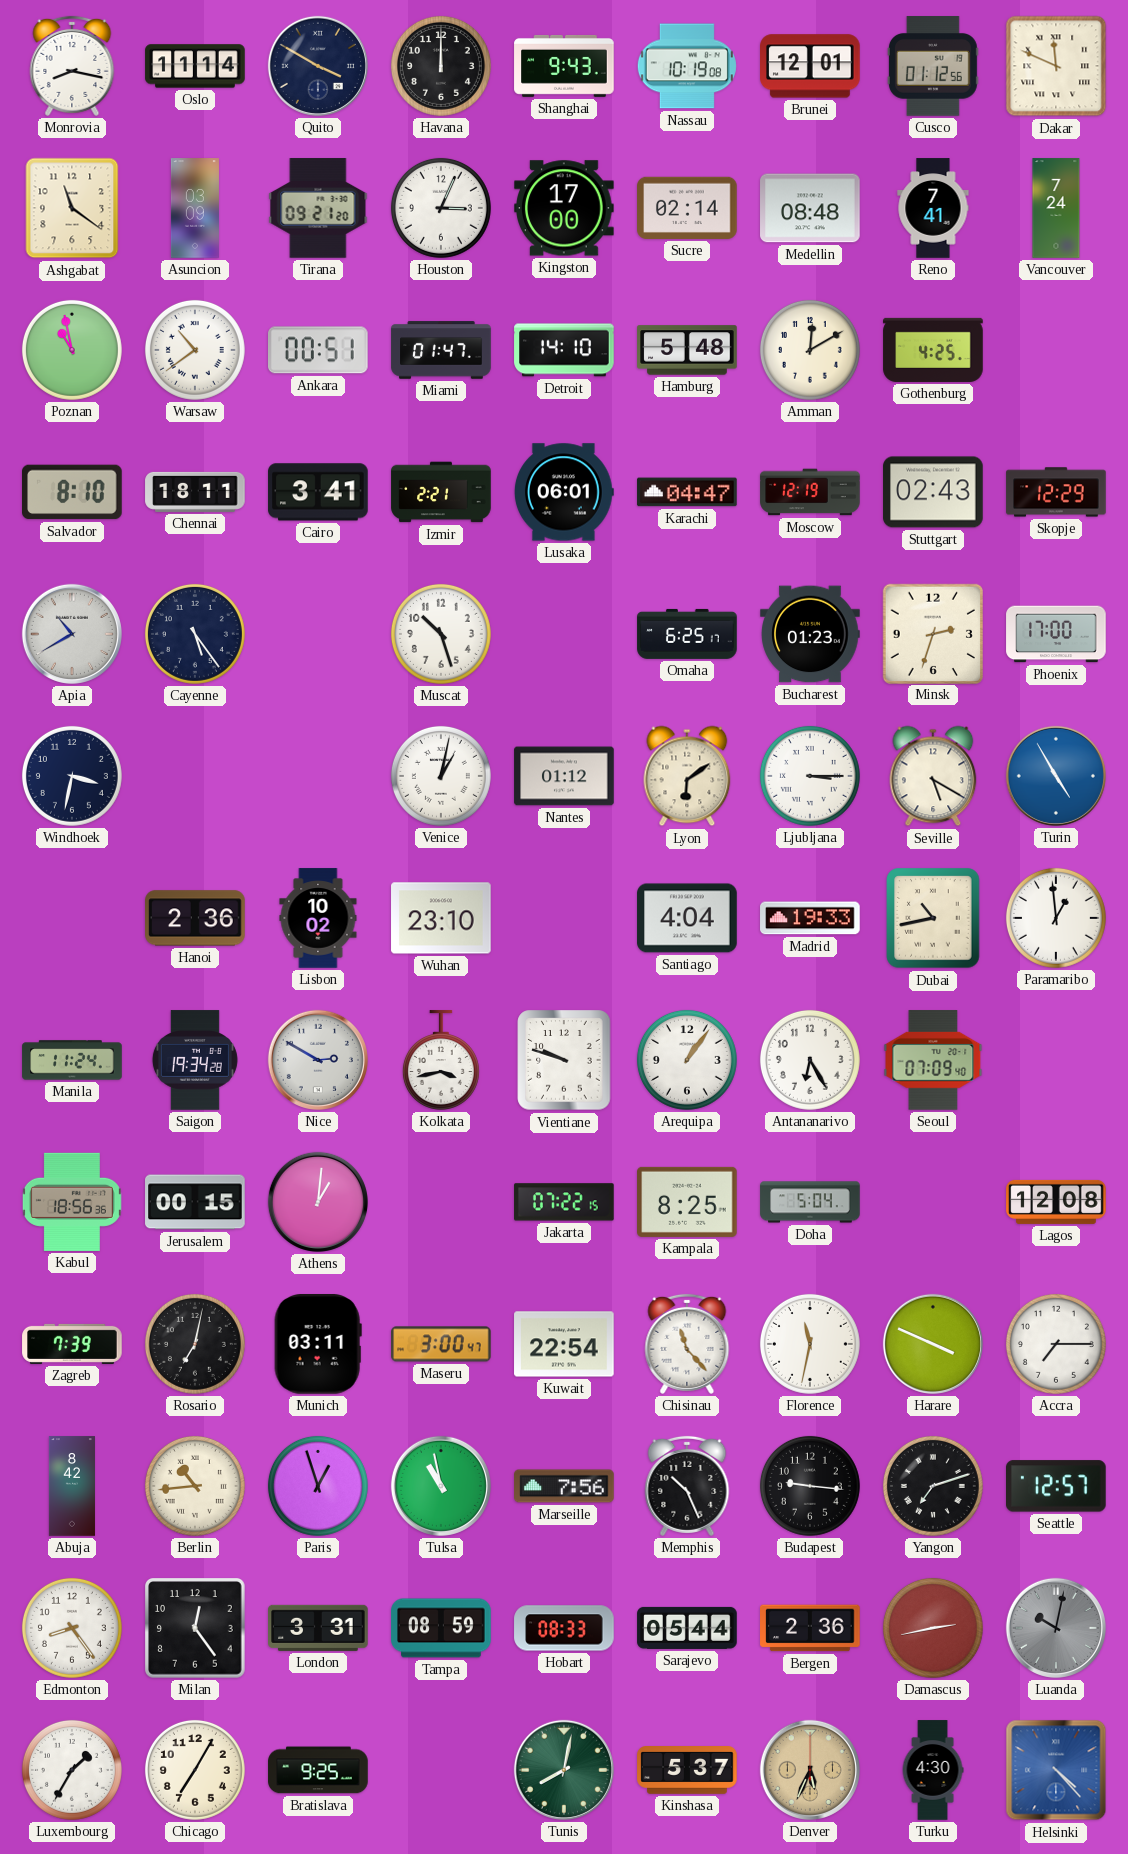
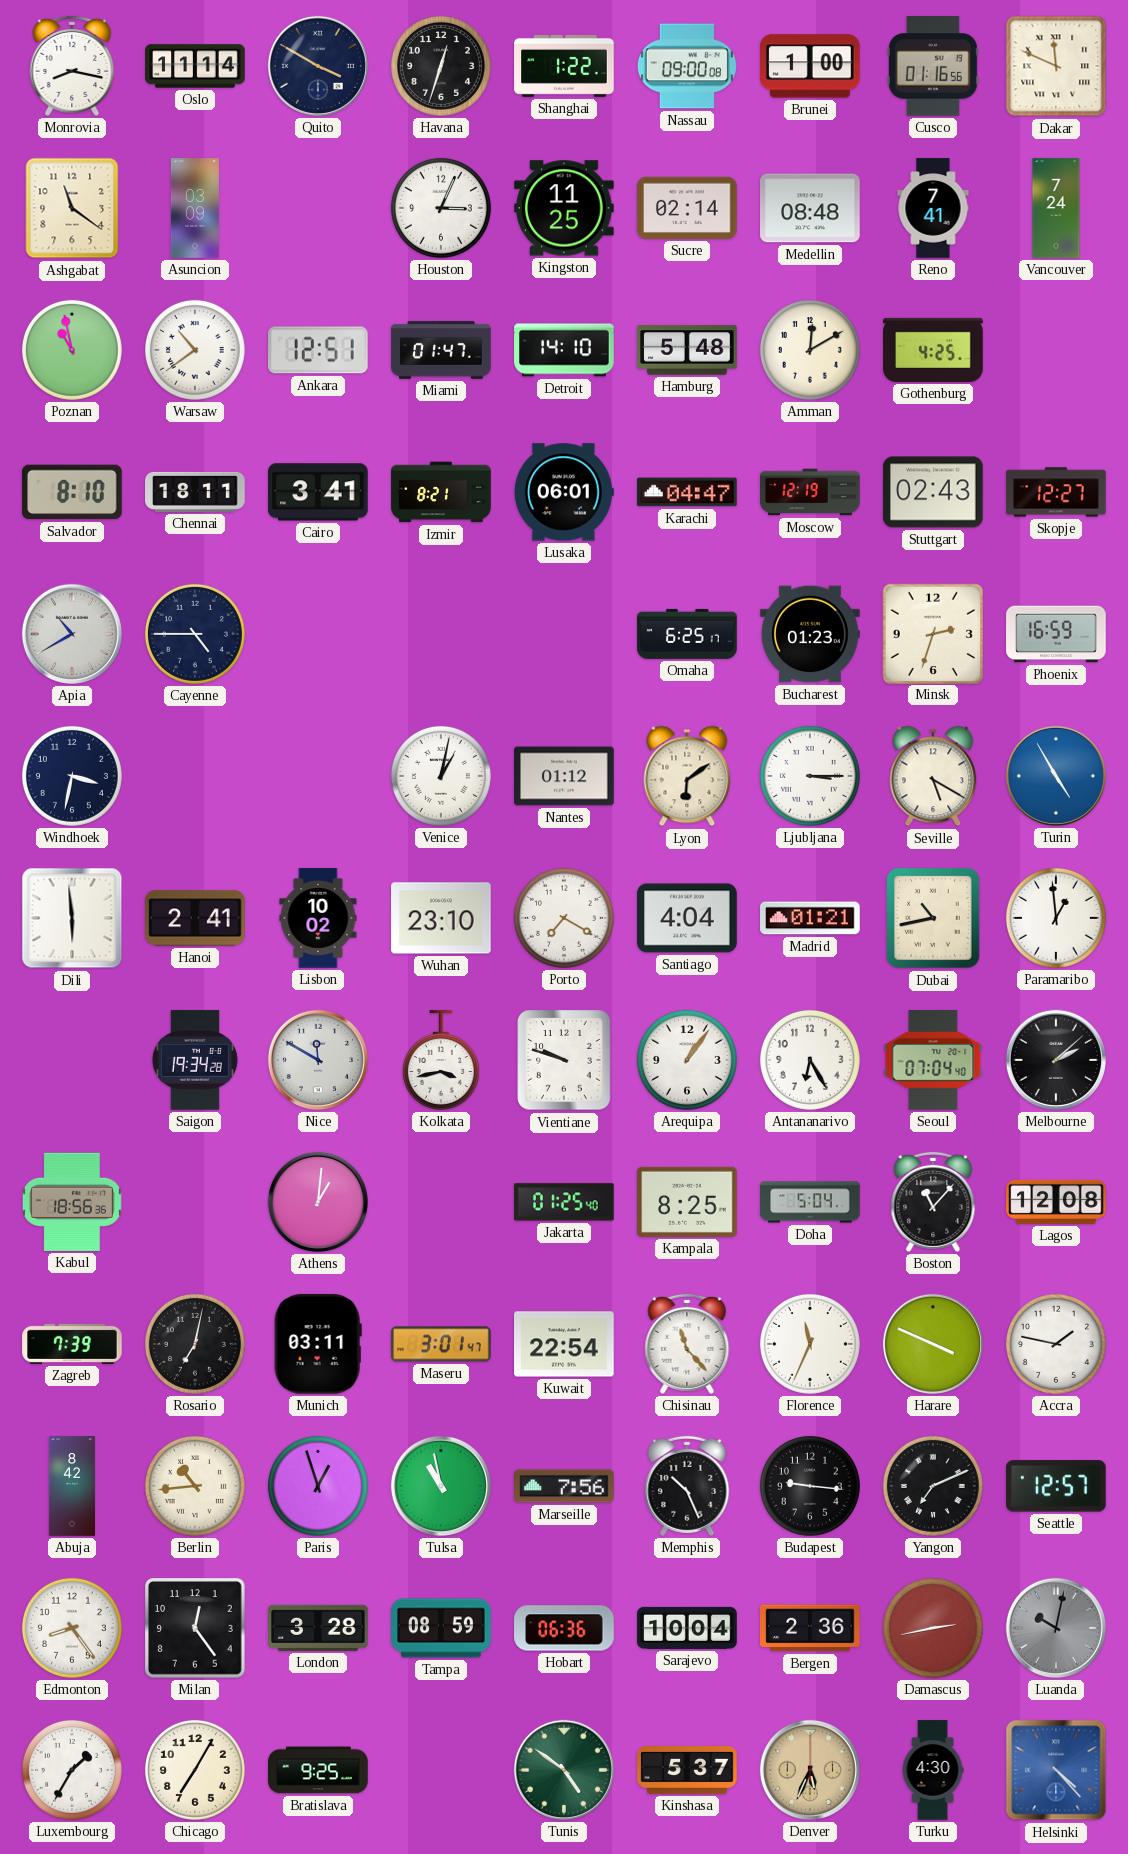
Havana: 12:00 -> 12:33
Shanghai: 9:43 -> 1:22
Nassau: 10:19 -> 09:00
Brunei: 12:01 -> 1:00
Cusco: 01:12 -> 01:16
Tirana: 09:21 -> none
Kingston: 17:00 -> 11:25
Ankara: 00:51 -> 12:51
Izmir: 2:21 -> 8:21
Skopje: 12:29 -> 12:27
Cayenne: 5:24 -> 4:45
Muscat: 10:27 -> none
Phoenix: 17:00 -> 16:59
Dili: none -> 5:59
Hanoi: 2:36 -> 2:41
Porto: none -> 7:20
Madrid: 19:33 -> 01:21
Manila: 11:24 -> none
Nice: 2:50 -> 11:50
Seoul: 07:09 -> 07:04
Melbourne: none -> 2:08
Jerusalem: 00:15 -> none
Jakarta: 07:22 -> 01:25
Boston: none -> 11:07
Maseru: 3:00 -> 3:01
Florence: 11:32 -> 11:34
Accra: 7:15 -> 1:47
Yangon: 7:12 -> 7:11
London: 3:31 -> 3:28
Hobart: 08:33 -> 06:36
Sarajevo: 05:44 -> 10:04
Tunis: 8:02 -> 4:51
